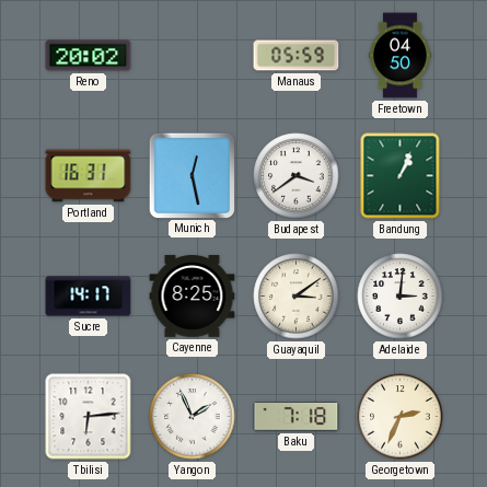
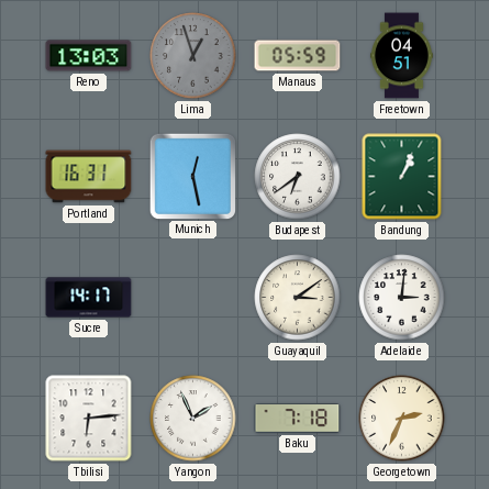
Reno: 20:02 -> 13:03
Lima: none -> 12:57
Freetown: 04:50 -> 04:51
Budapest: 3:39 -> 6:39
Cayenne: 8:25 -> none
